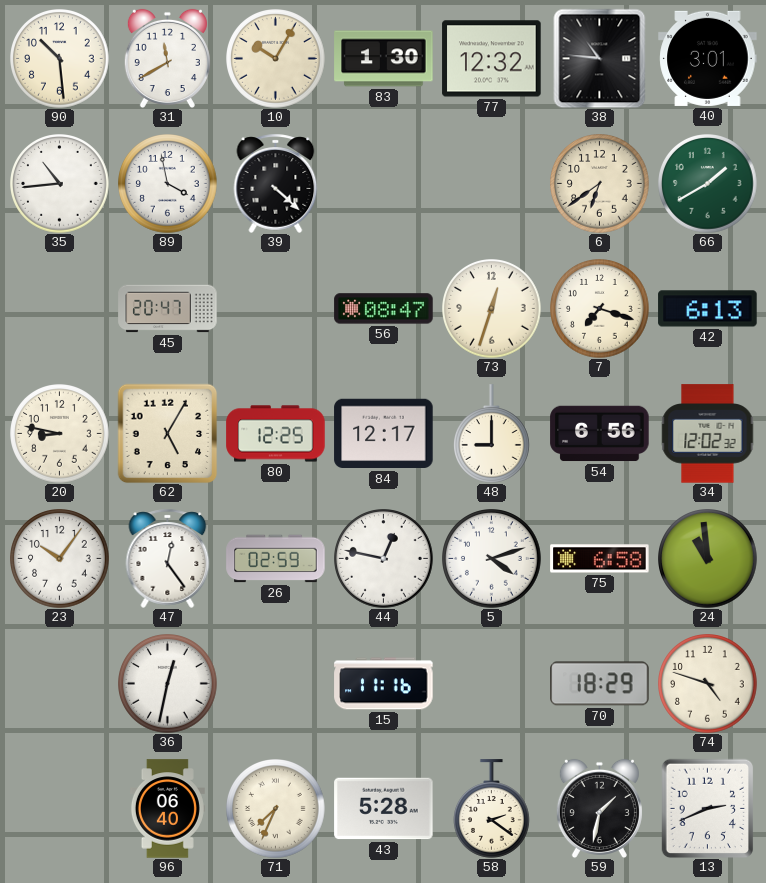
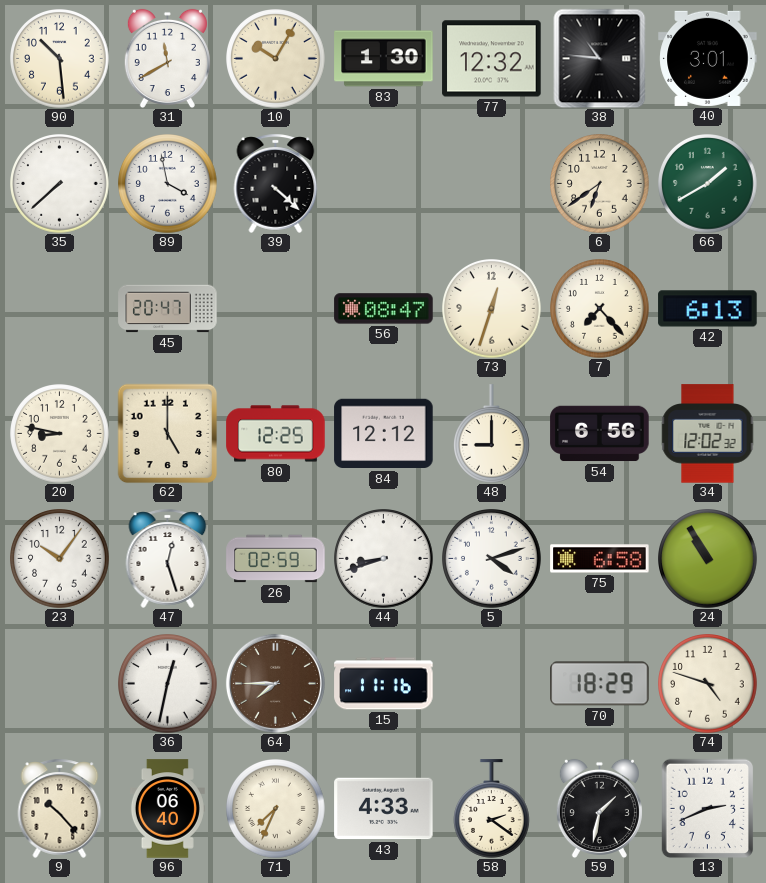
35: 10:44 -> 7:38
7: 7:18 -> 7:23
62: 5:05 -> 5:00
84: 12:17 -> 12:12
47: 12:24 -> 12:27
44: 12:47 -> 8:42
24: 10:59 -> 10:55
64: none -> 7:45
9: none -> 10:23
43: 5:28 -> 4:33
